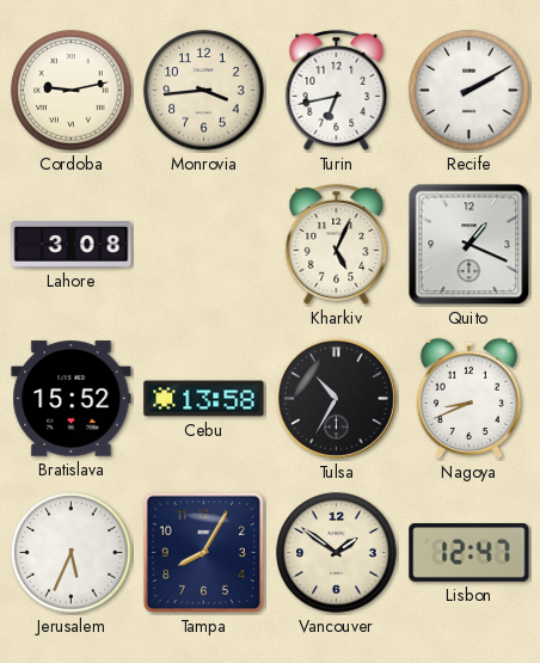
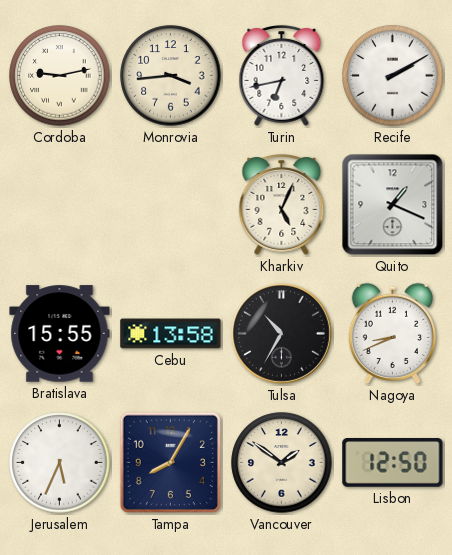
Lahore: 3:08 -> none
Bratislava: 15:52 -> 15:55
Lisbon: 12:47 -> 12:50
